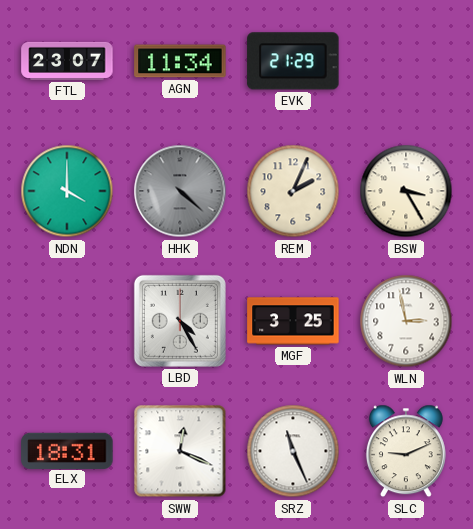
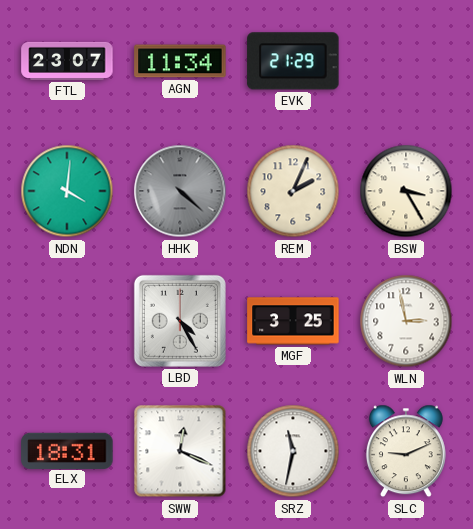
NDN: 4:00 -> 4:01
SRZ: 11:26 -> 11:32
